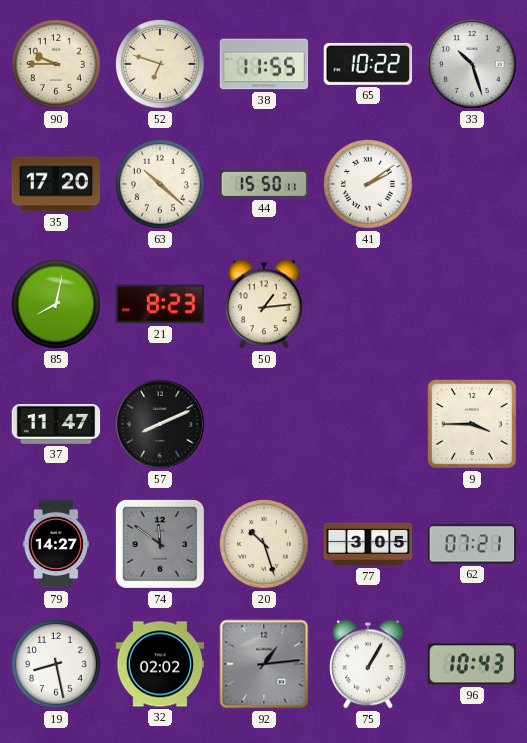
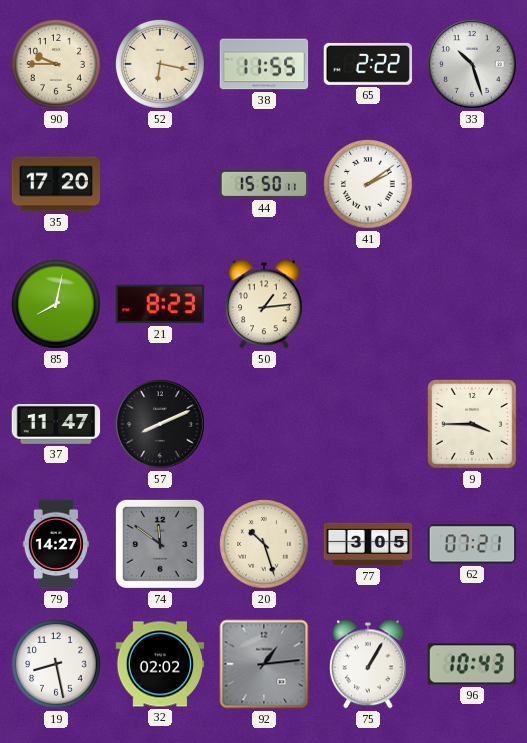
52: 6:48 -> 6:17
65: 10:22 -> 2:22
63: 10:22 -> none
